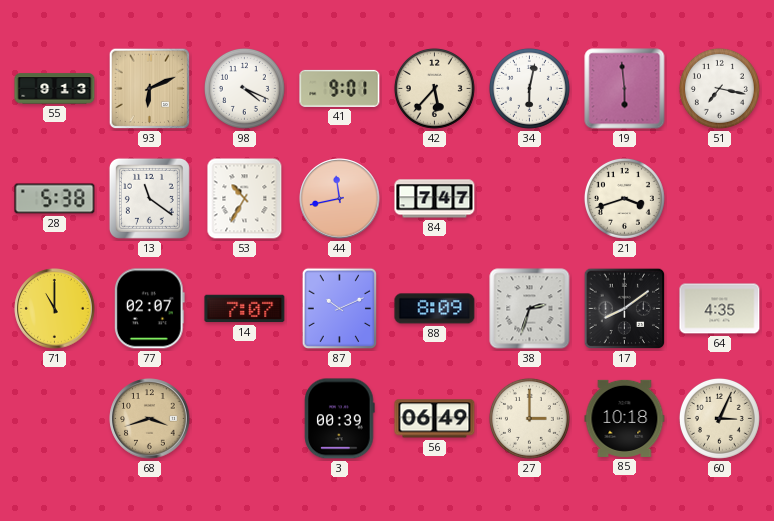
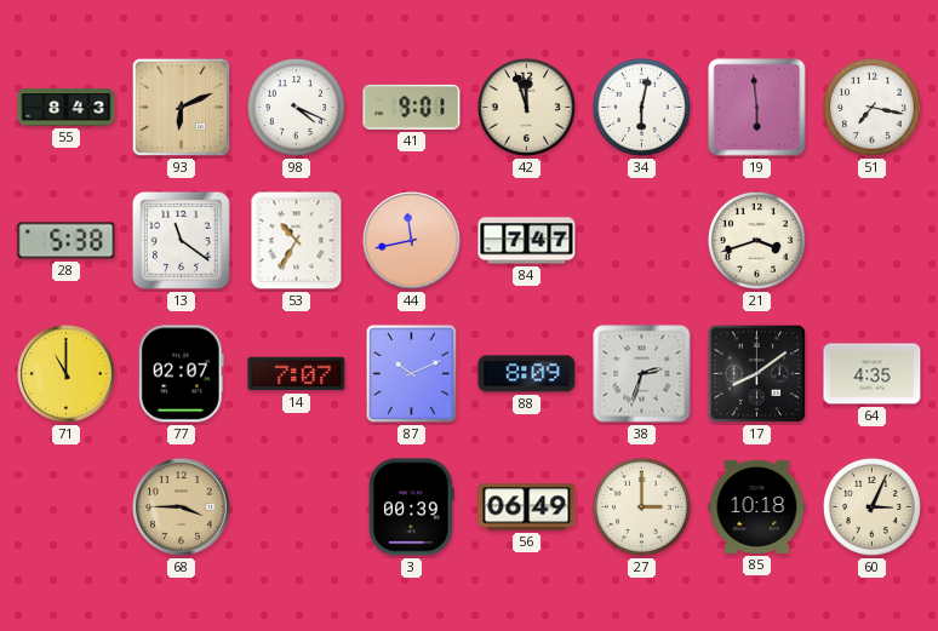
55: 9:13 -> 8:43
42: 5:37 -> 11:57
68: 3:42 -> 3:45
